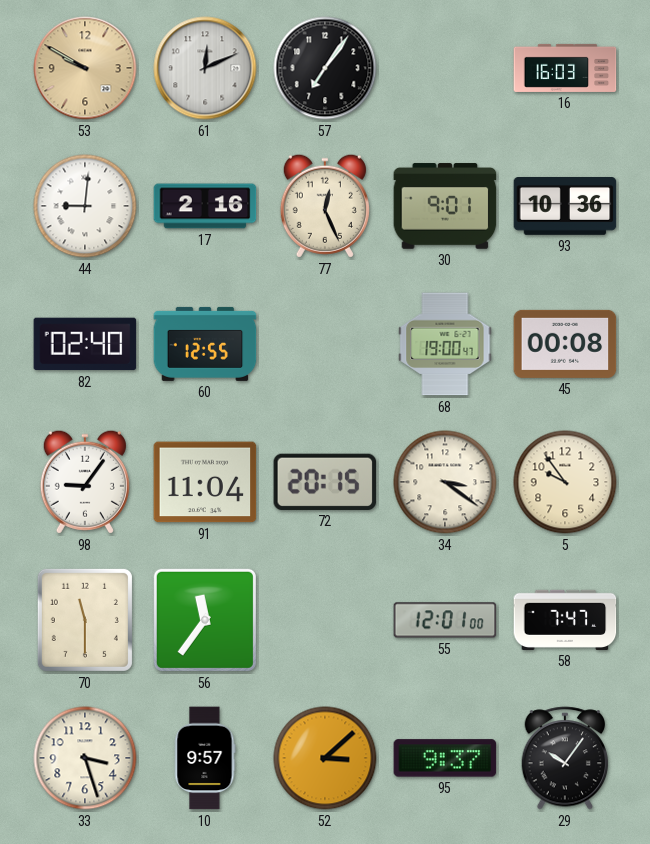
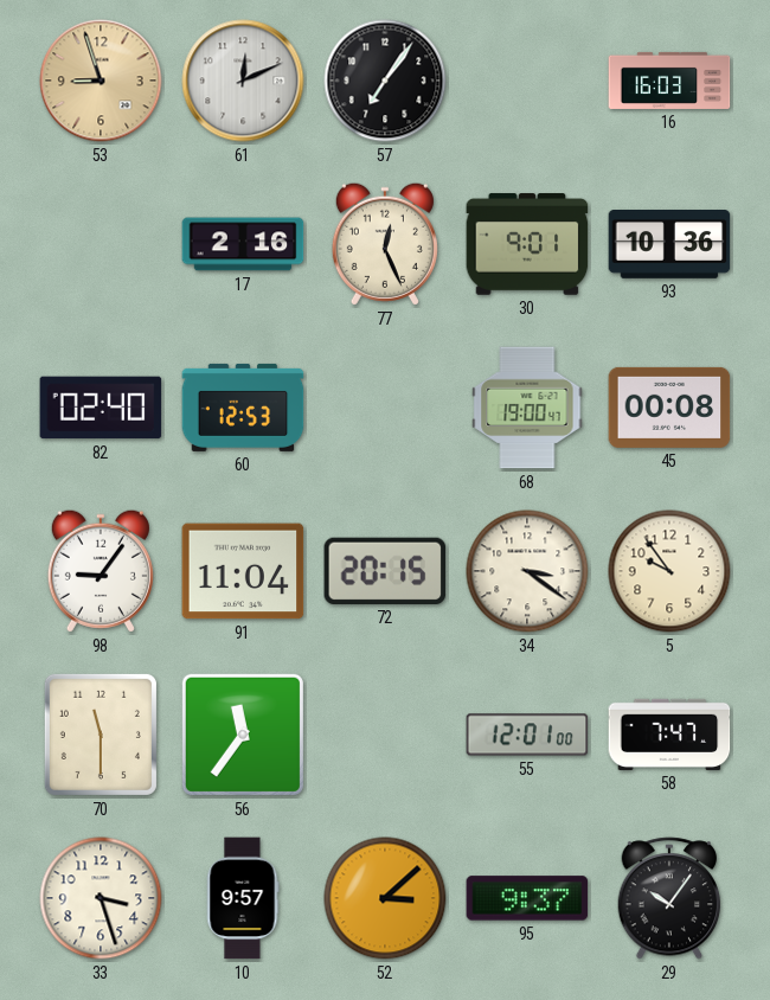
53: 9:50 -> 8:57
44: 9:01 -> none
60: 12:55 -> 12:53
